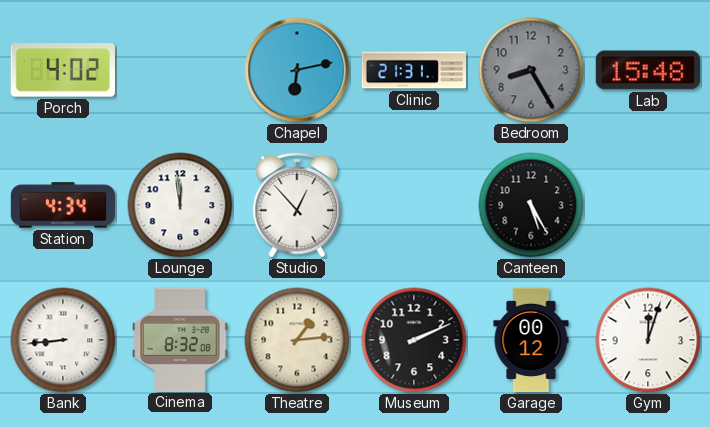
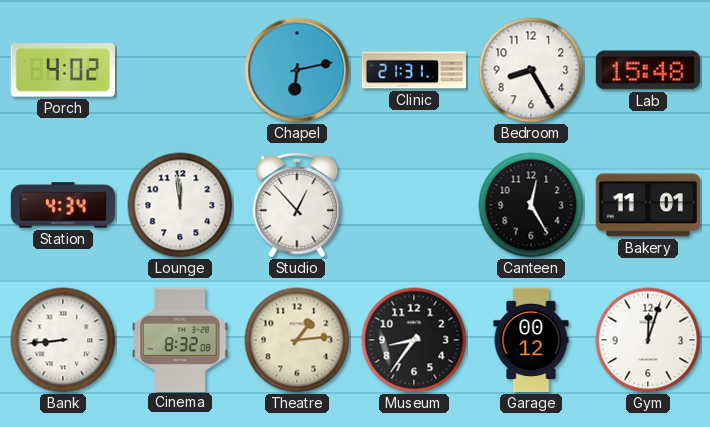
Bedroom dial: grey -> white
Canteen: 5:25 -> 12:25
Bakery: none -> 11:01
Museum: 2:11 -> 8:36
